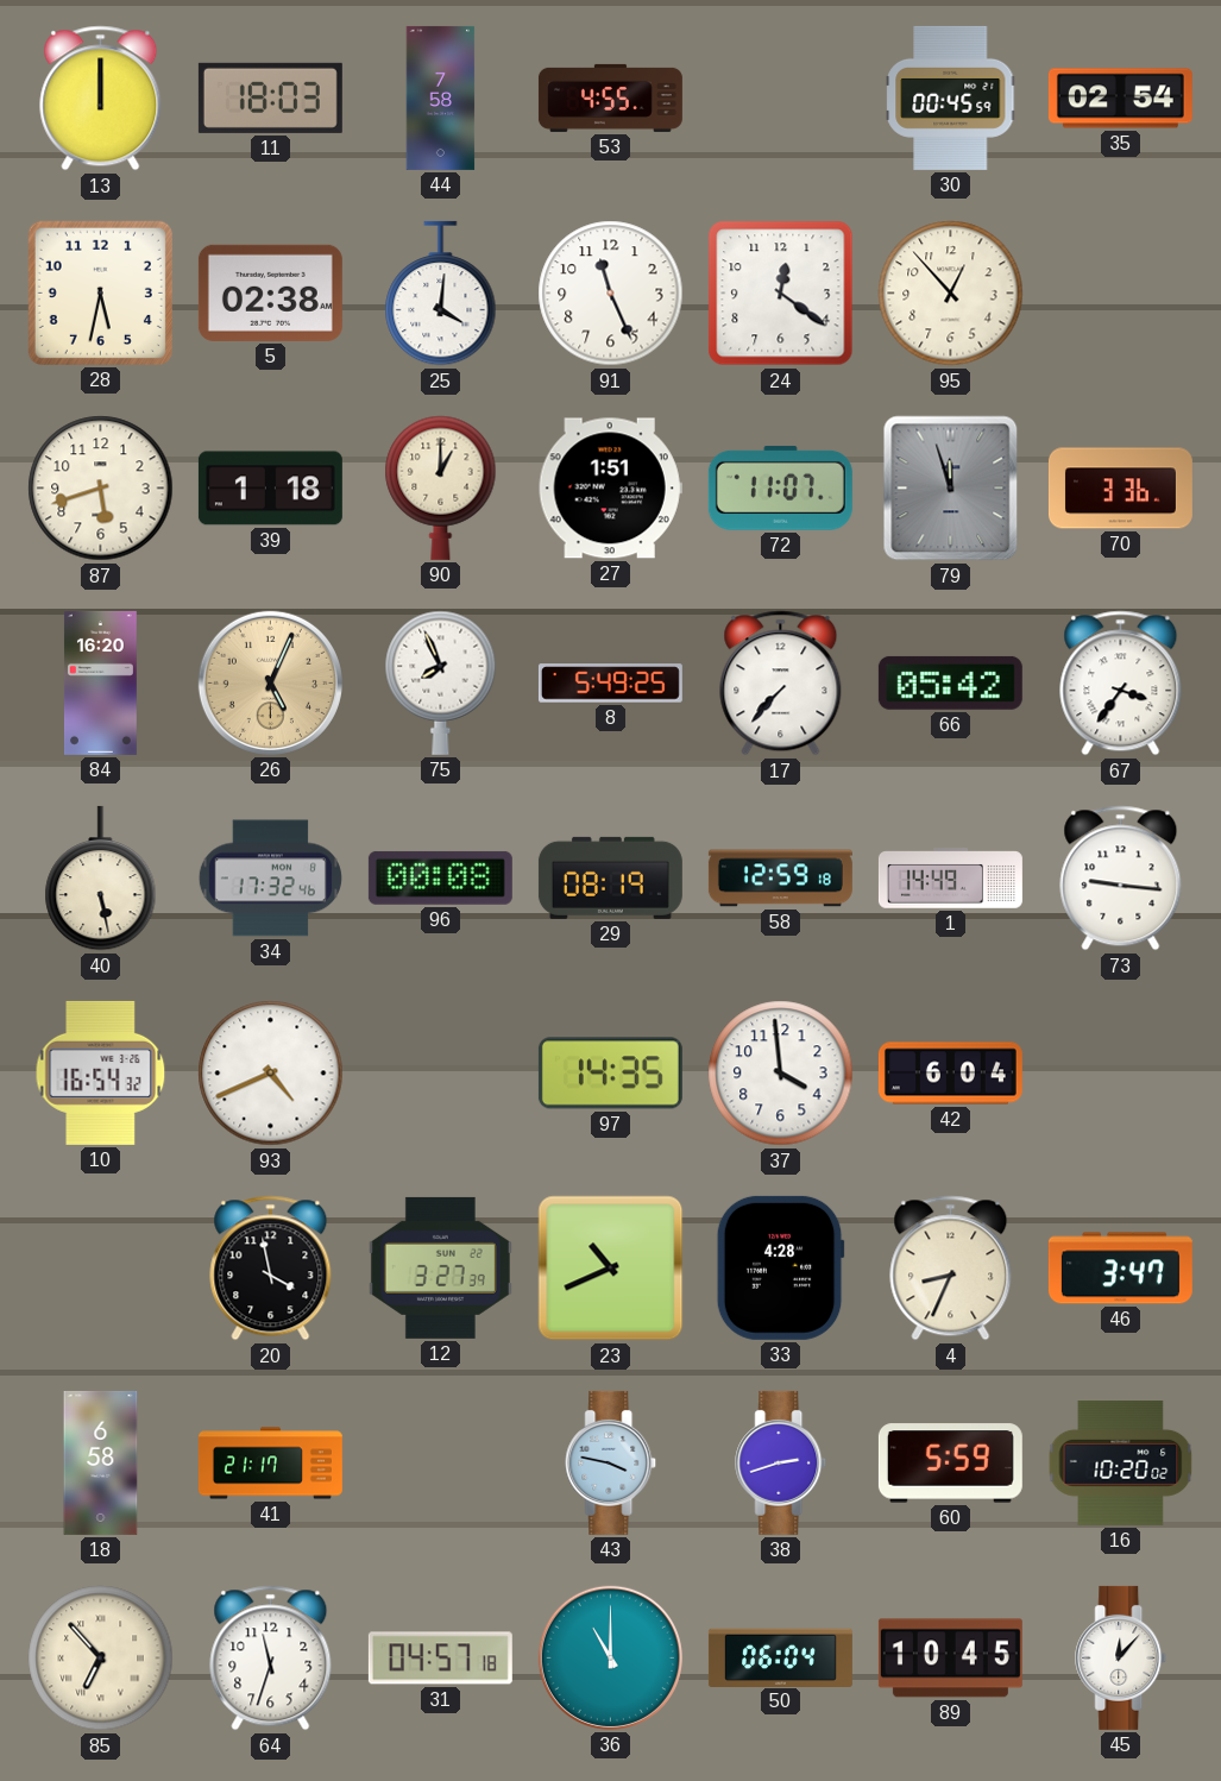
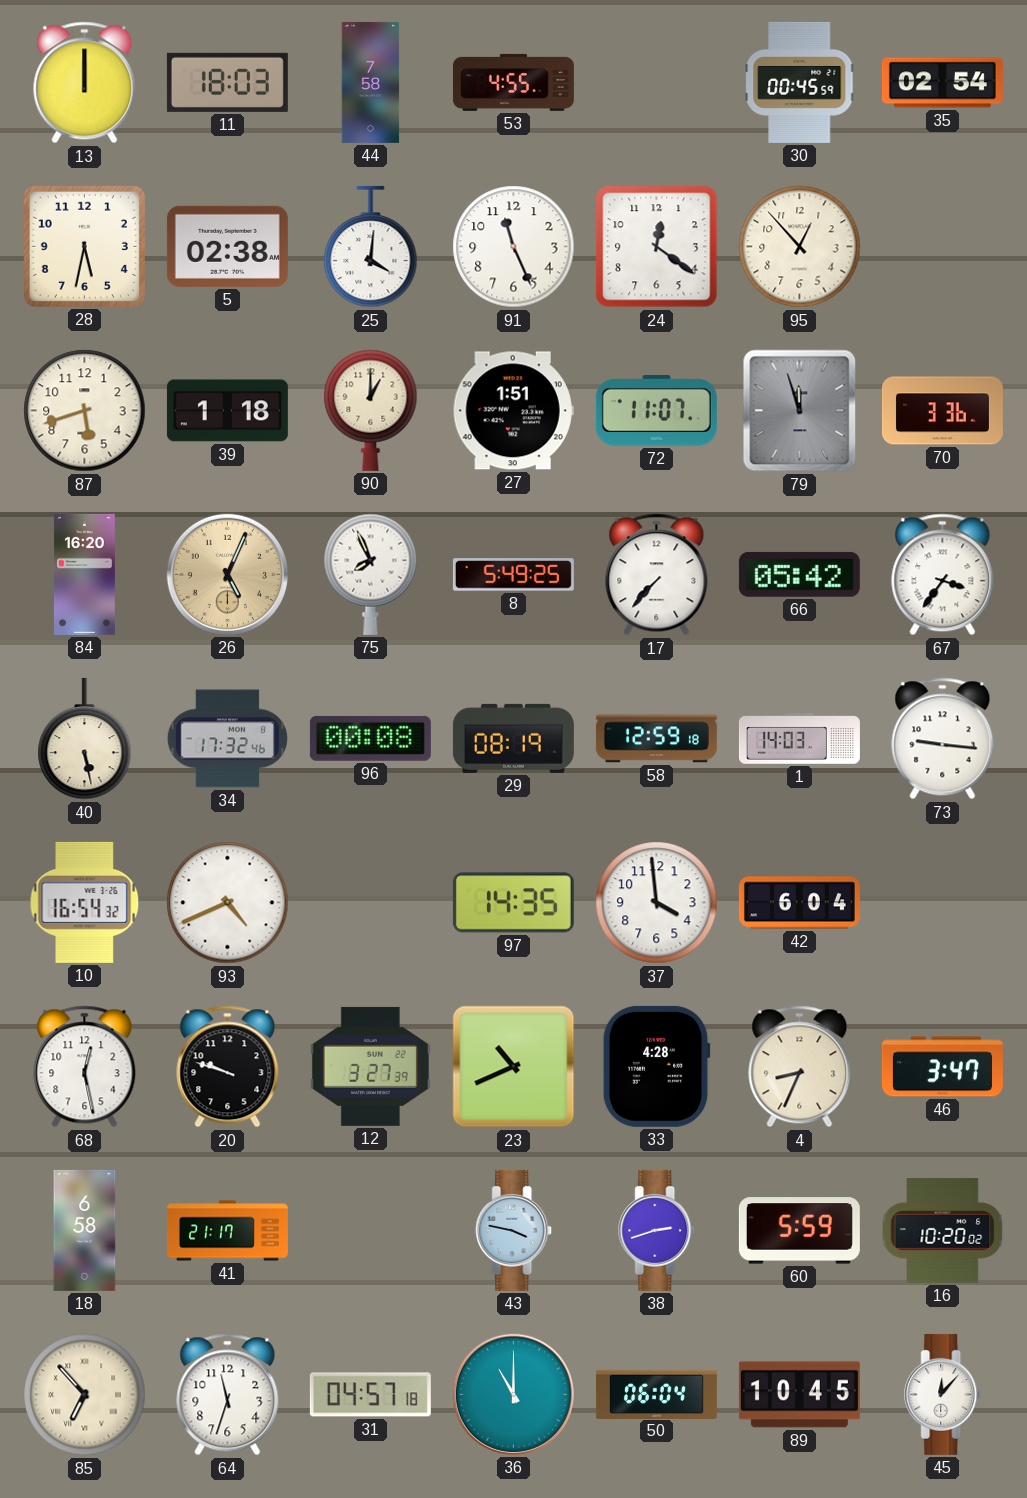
1: 14:49 -> 14:03
68: none -> 12:28
20: 3:58 -> 9:48
